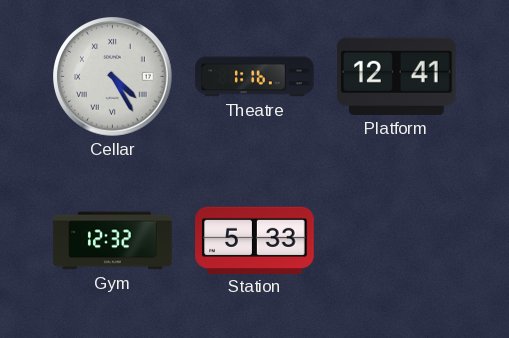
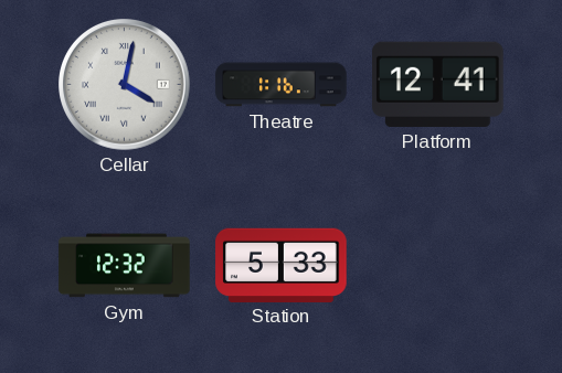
Cellar: 4:25 -> 4:02
